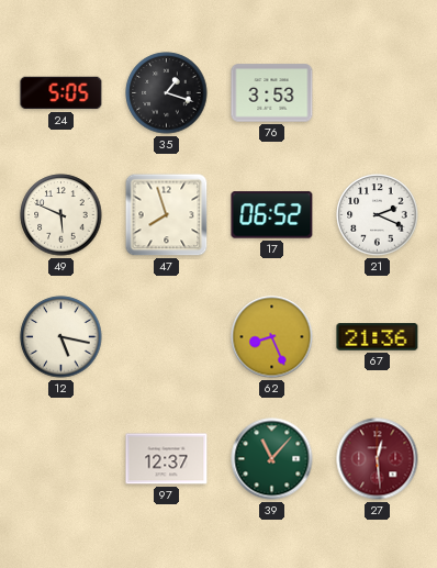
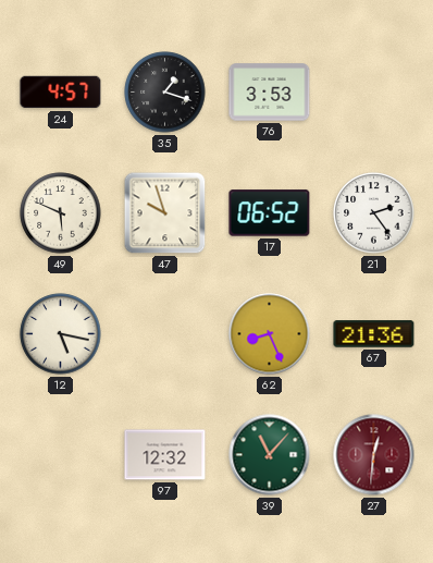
24: 5:05 -> 4:57
47: 7:57 -> 9:57
21: 2:19 -> 2:24
97: 12:37 -> 12:32
27: 12:29 -> 12:31
